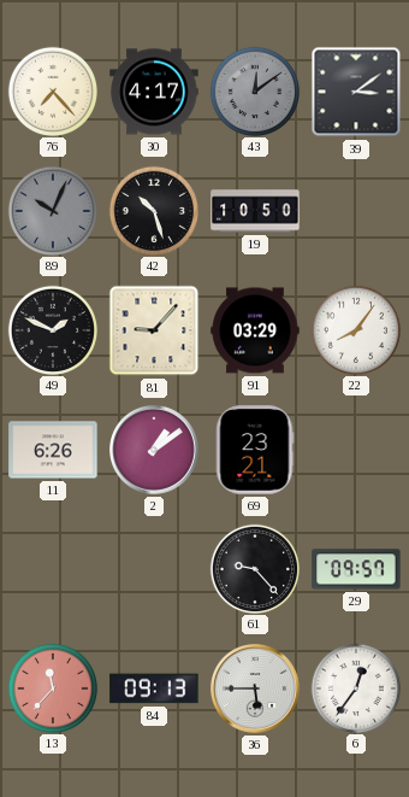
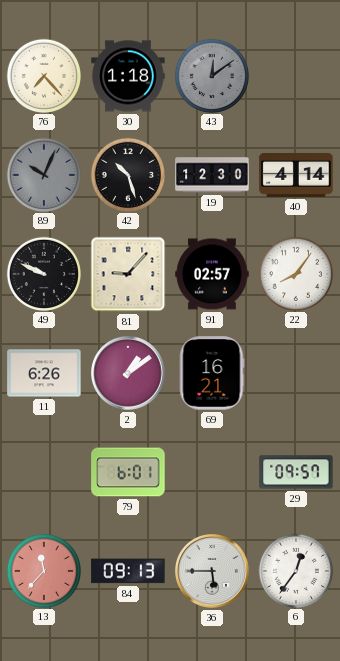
30: 4:17 -> 1:18
39: 3:09 -> none
19: 10:50 -> 12:30
40: none -> 4:14
49: 1:49 -> 9:49
91: 03:29 -> 02:57
69: 23:21 -> 16:21
79: none -> 6:01
61: 9:23 -> none
